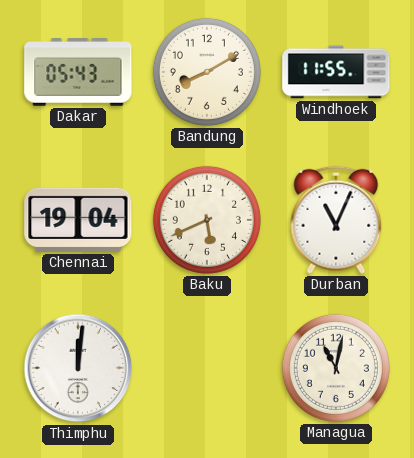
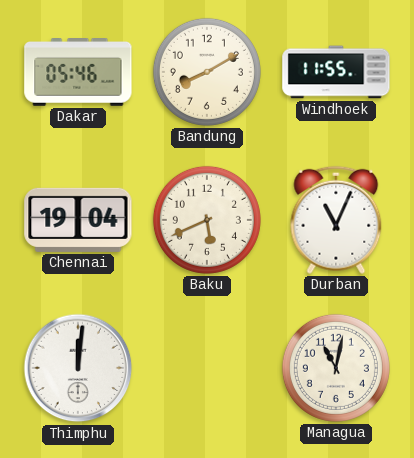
Dakar: 05:43 -> 05:46
